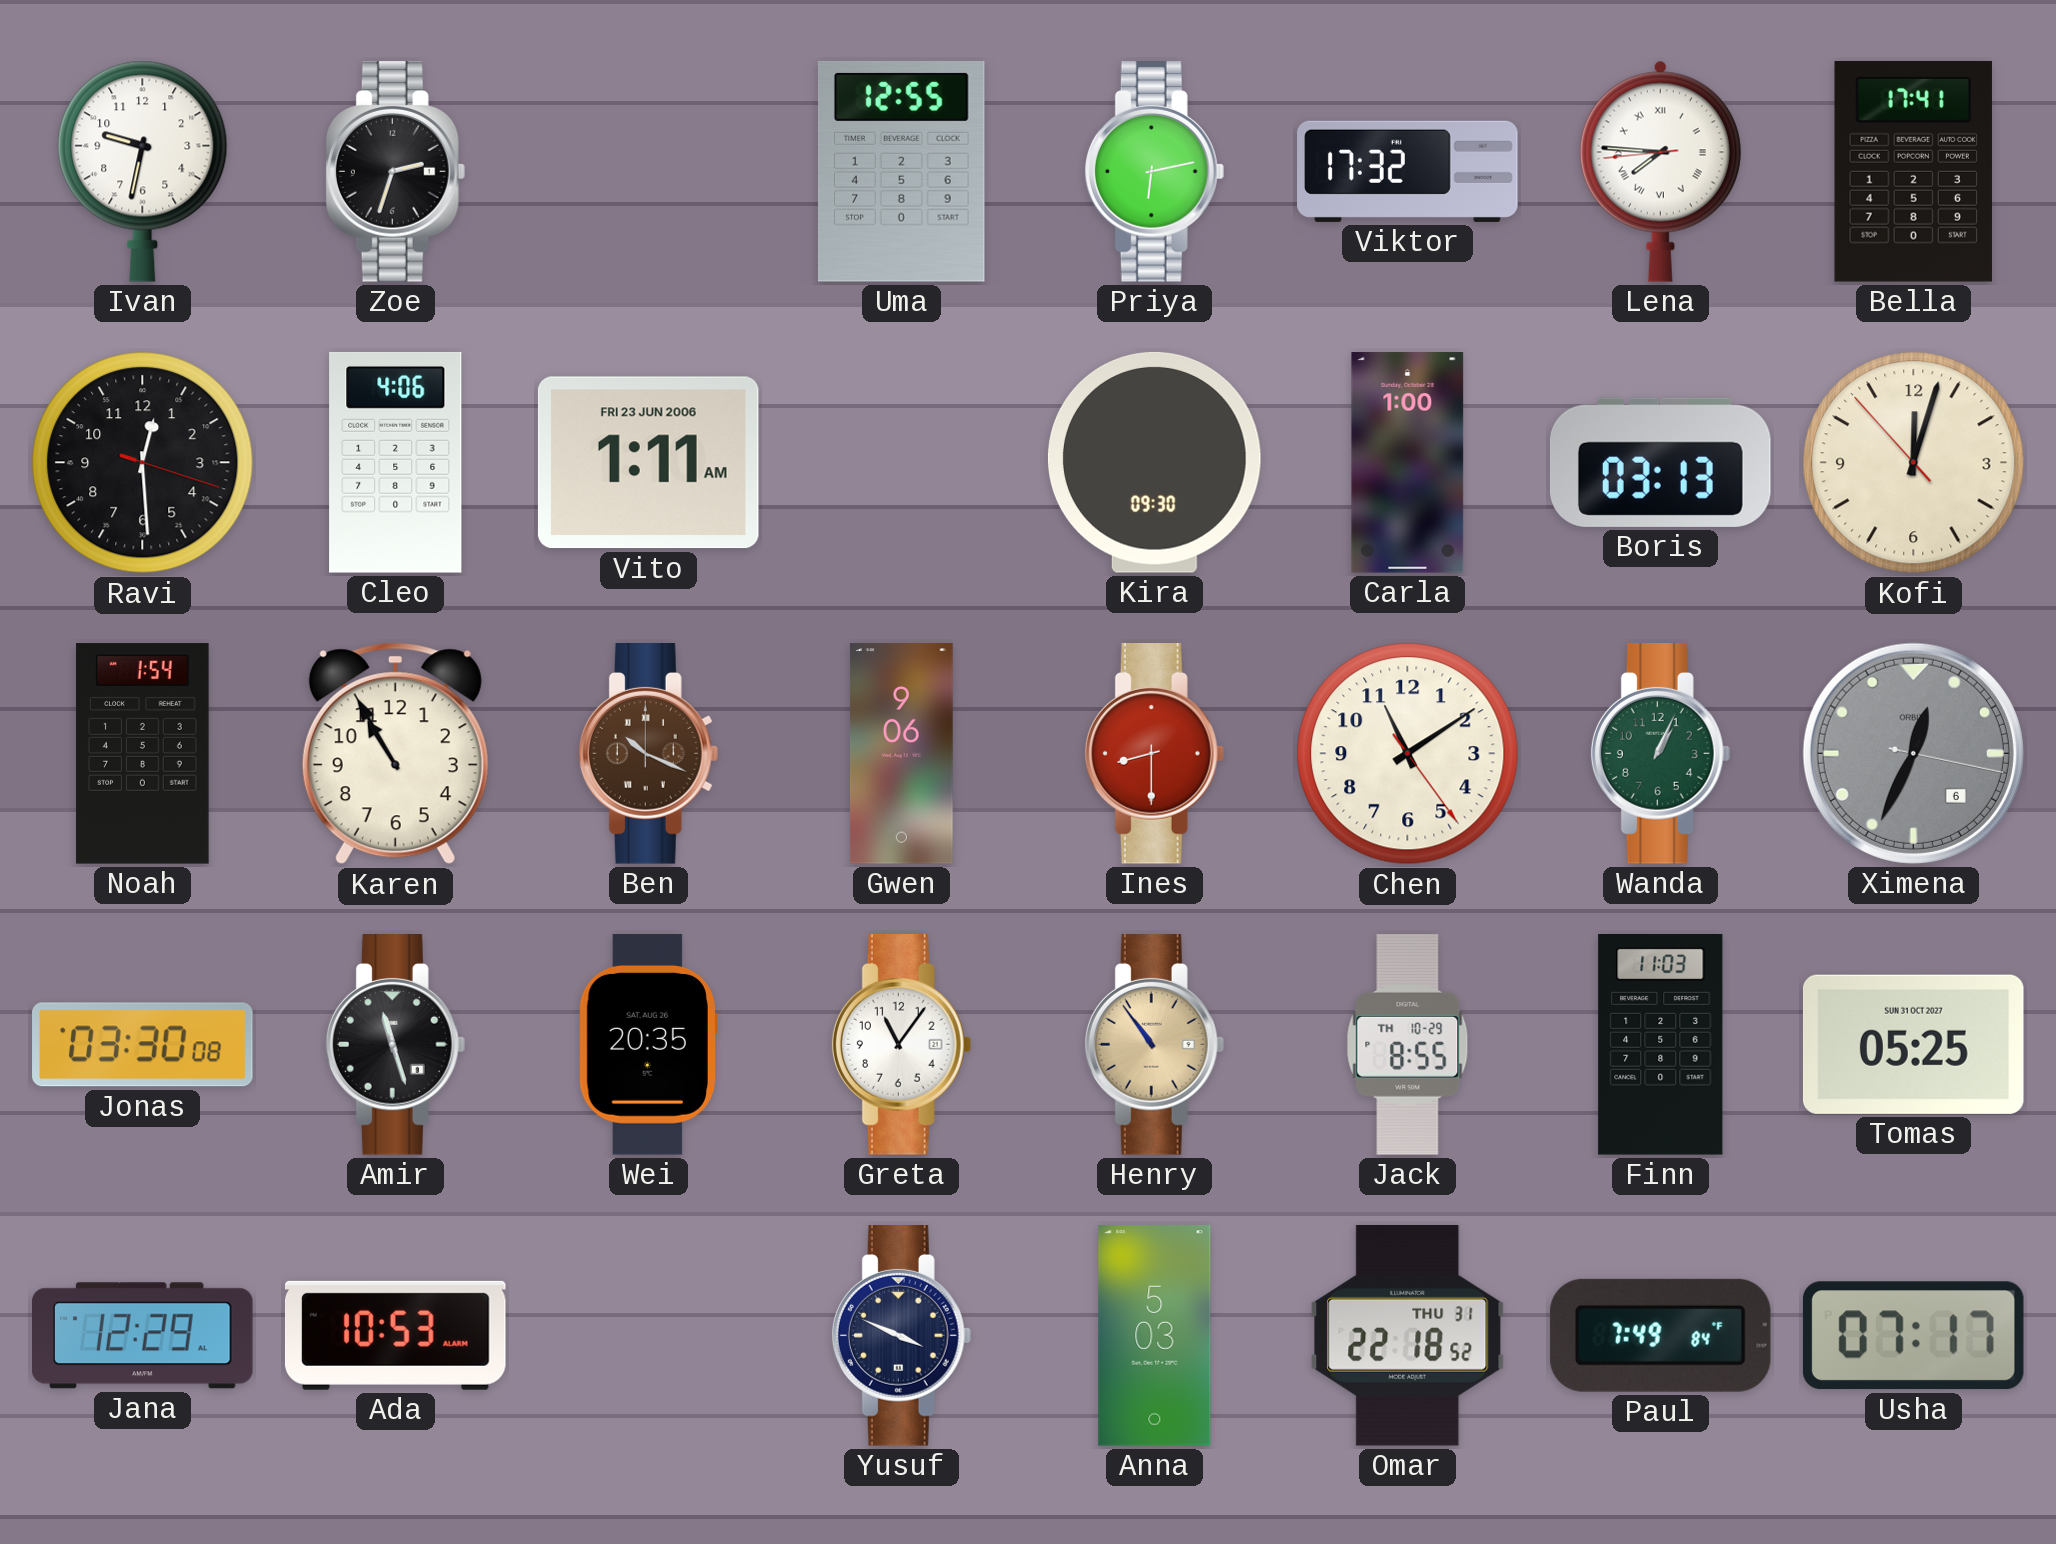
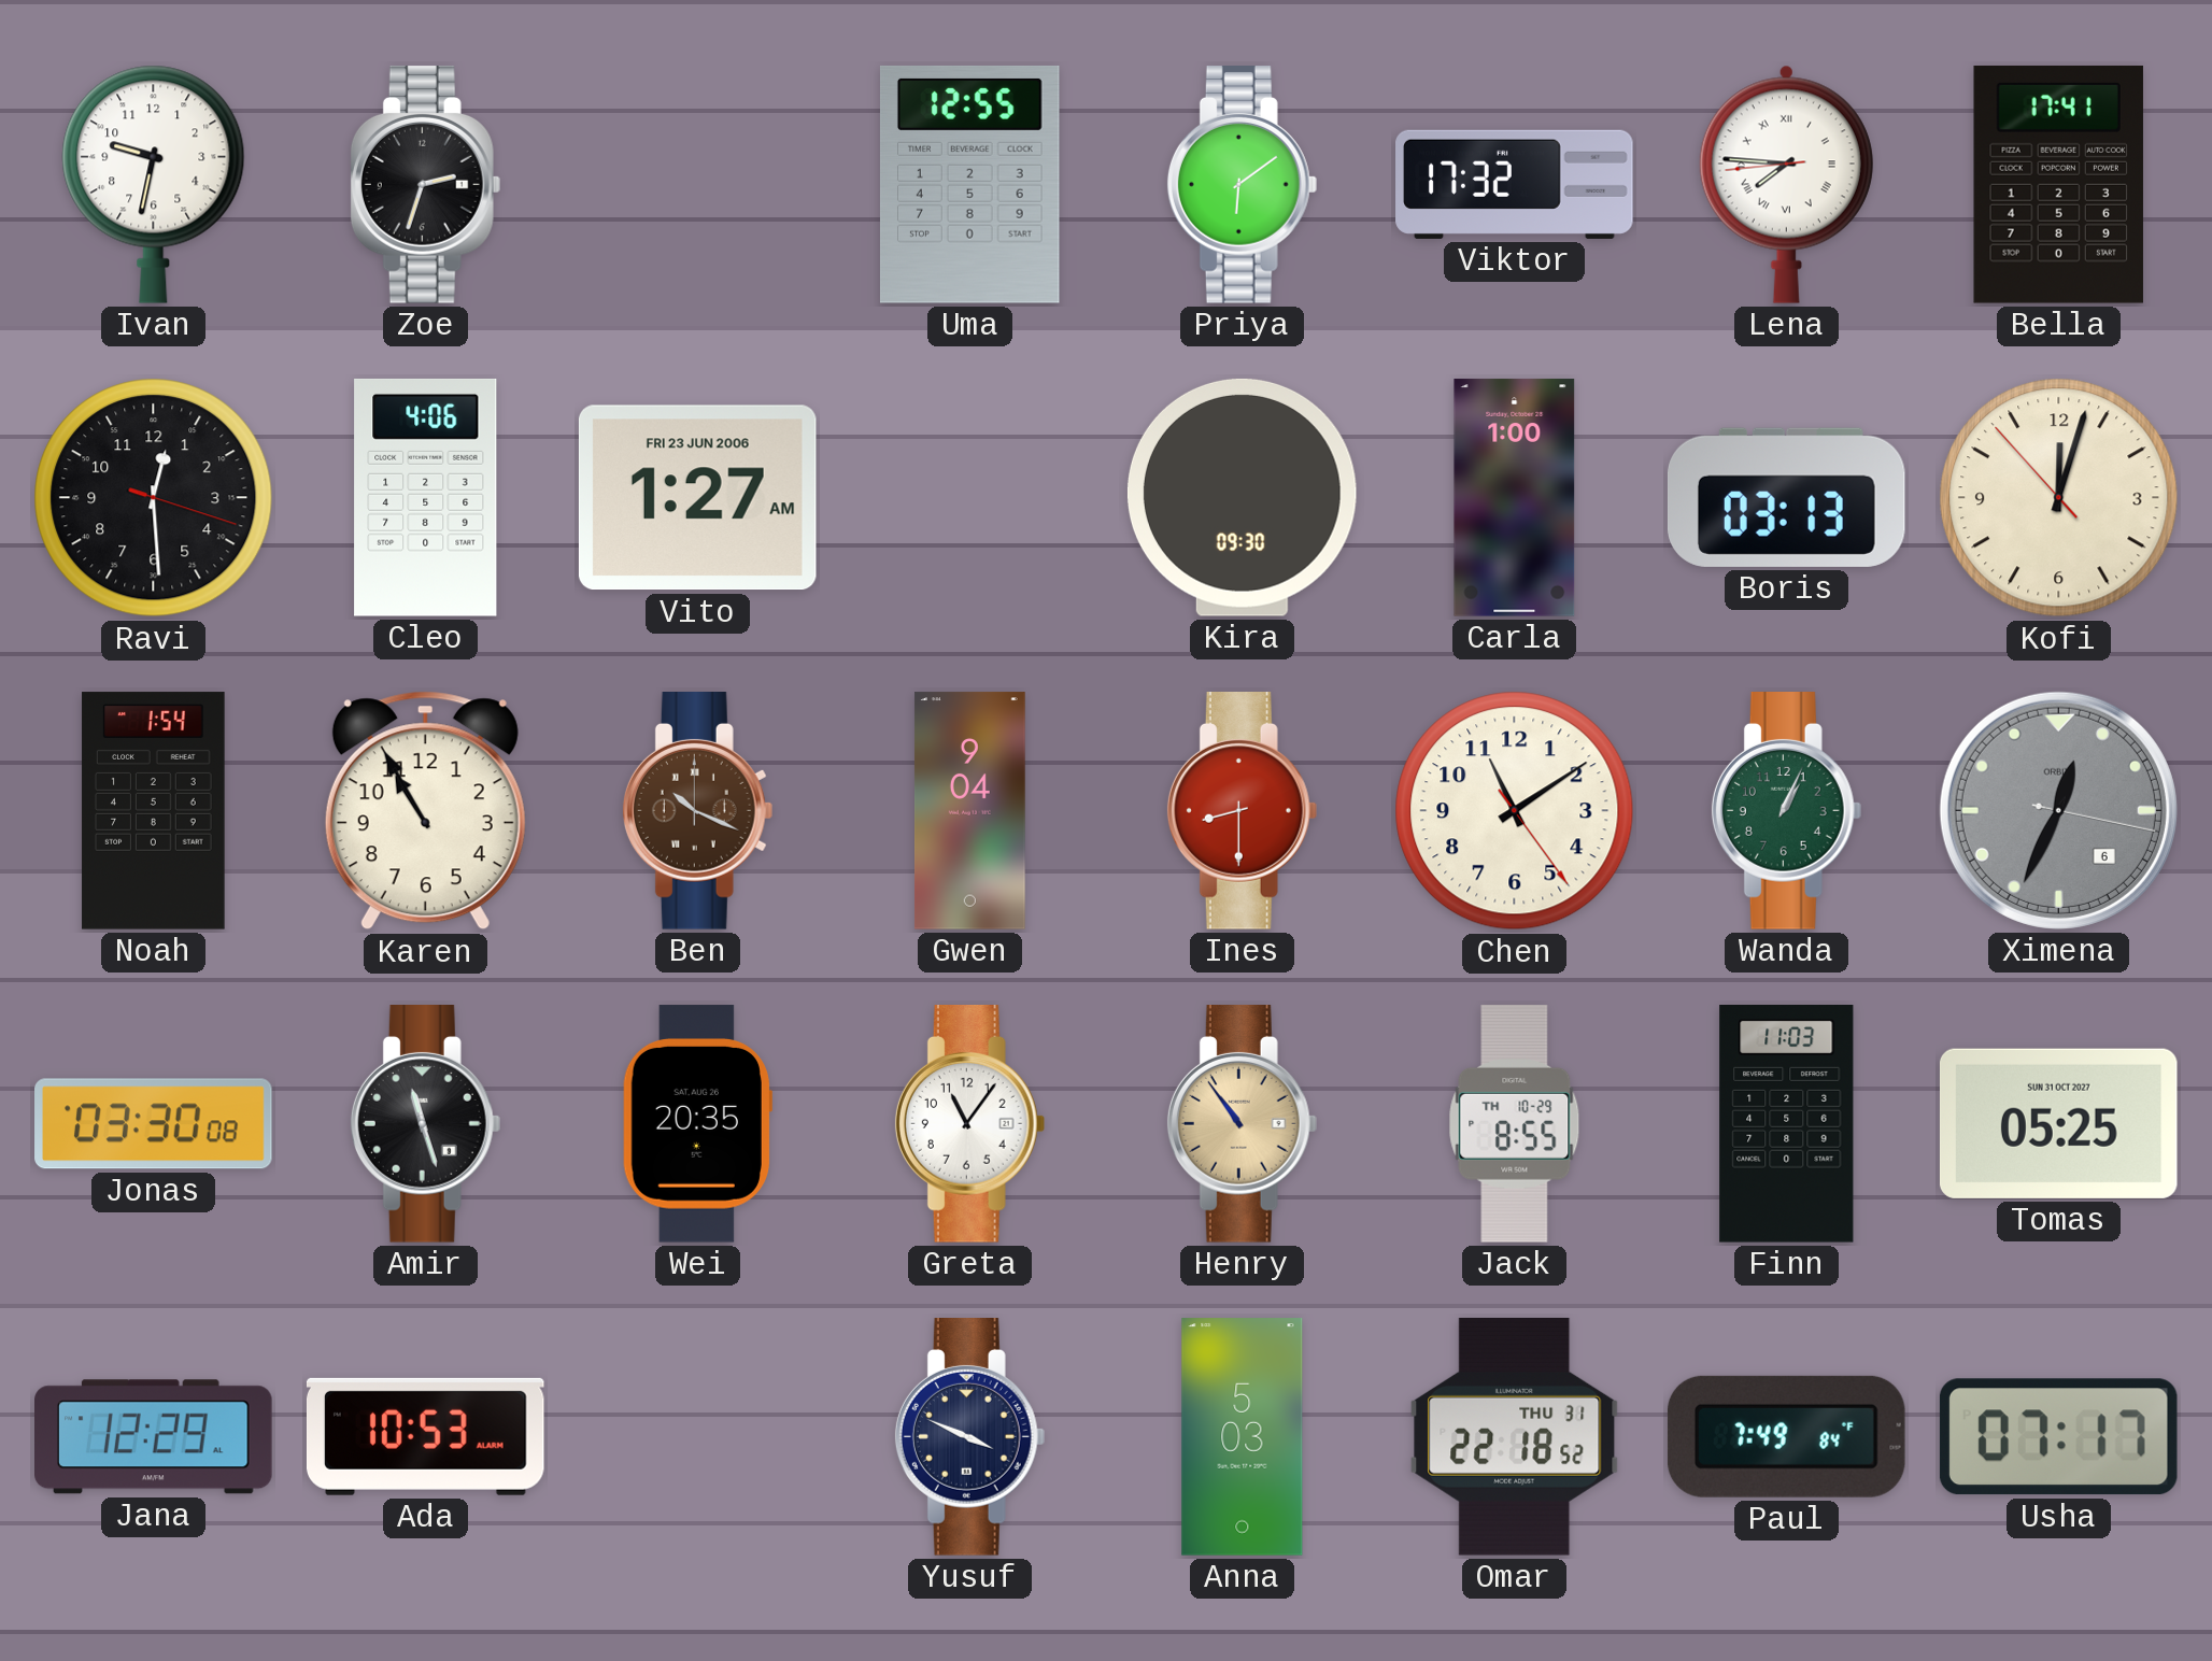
Priya: 6:13 -> 6:09
Vito: 1:11 -> 1:27
Gwen: 9:06 -> 9:04
